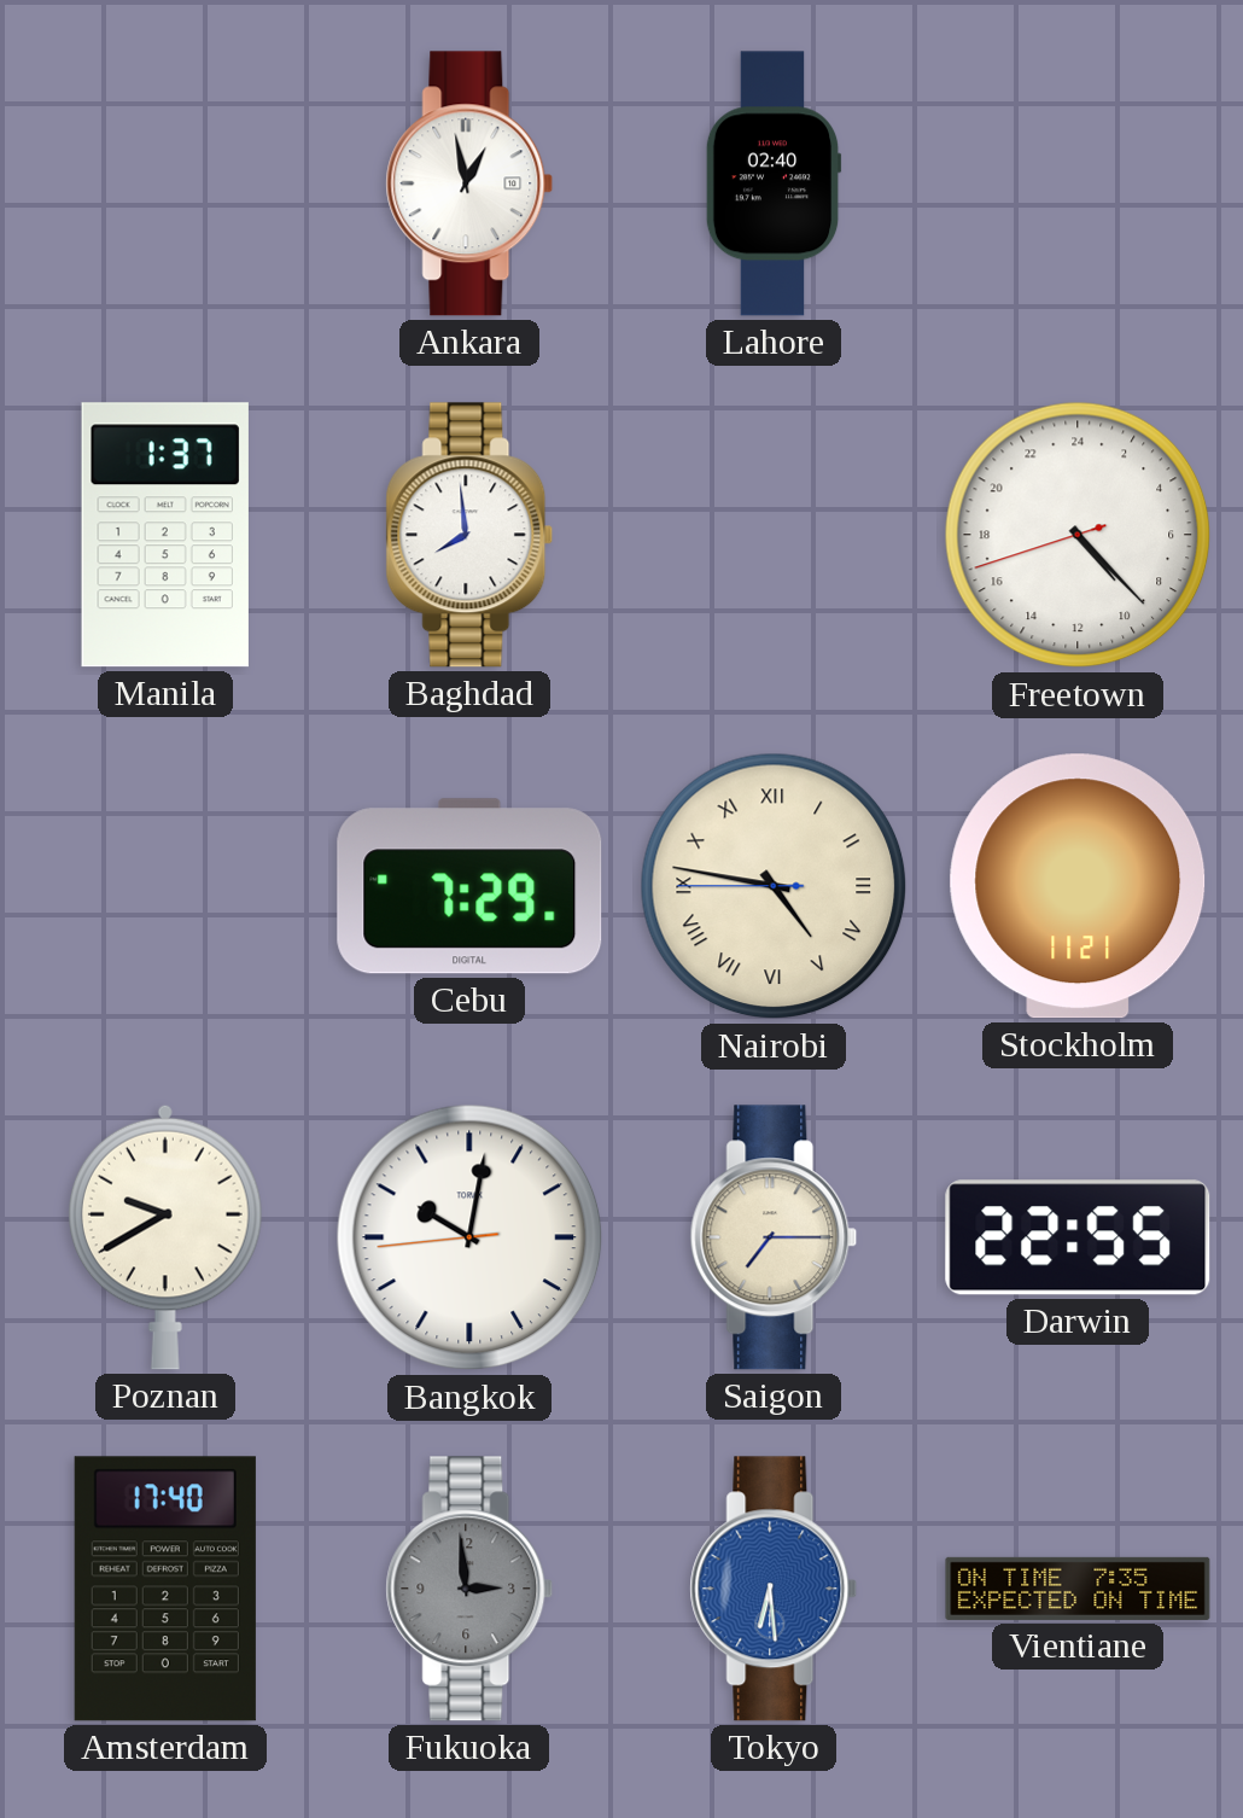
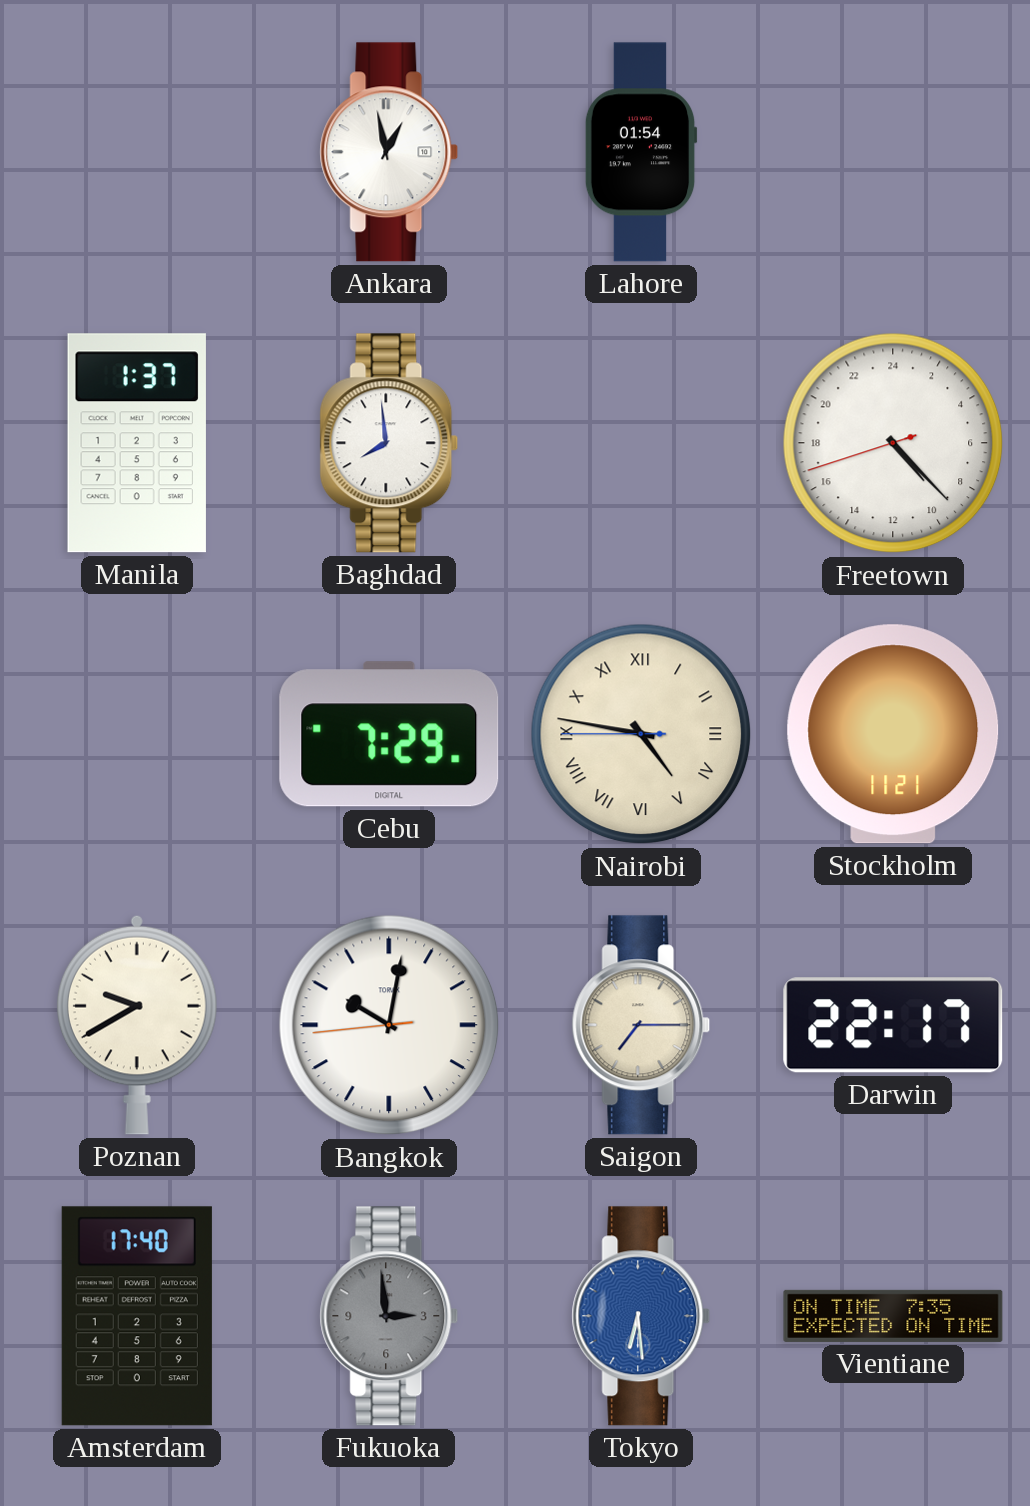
Lahore: 02:40 -> 01:54
Darwin: 22:55 -> 22:17
